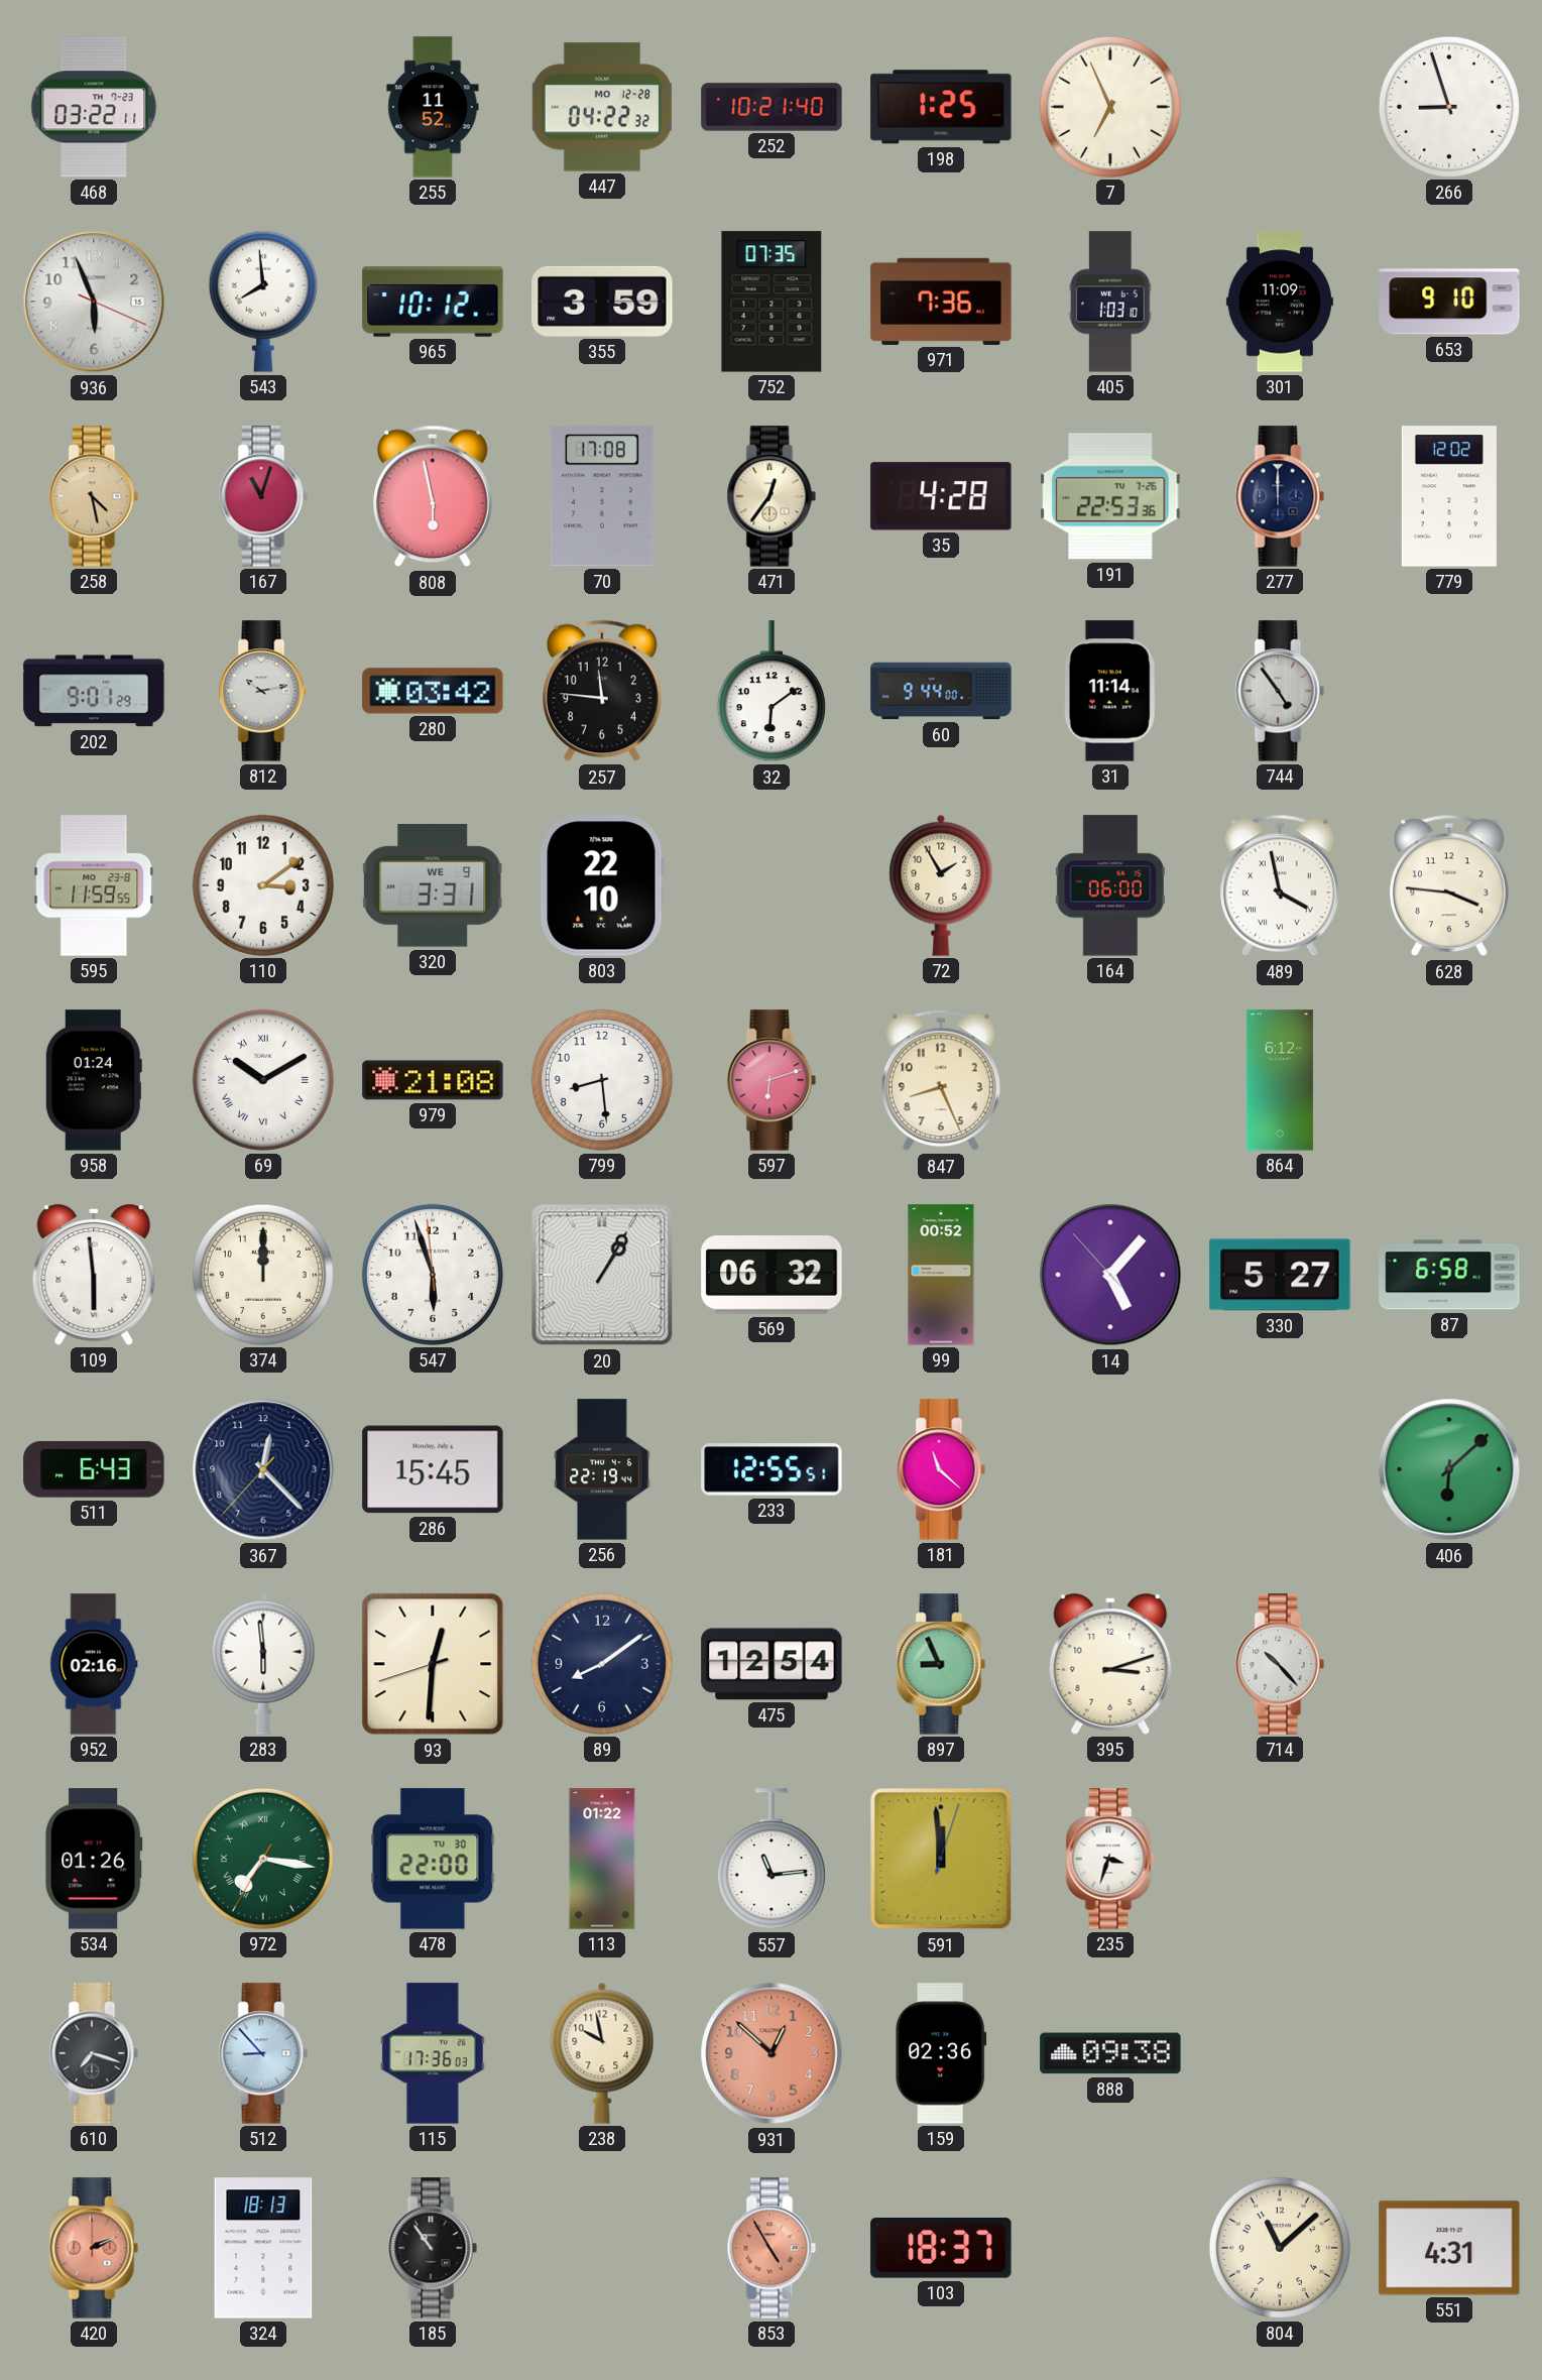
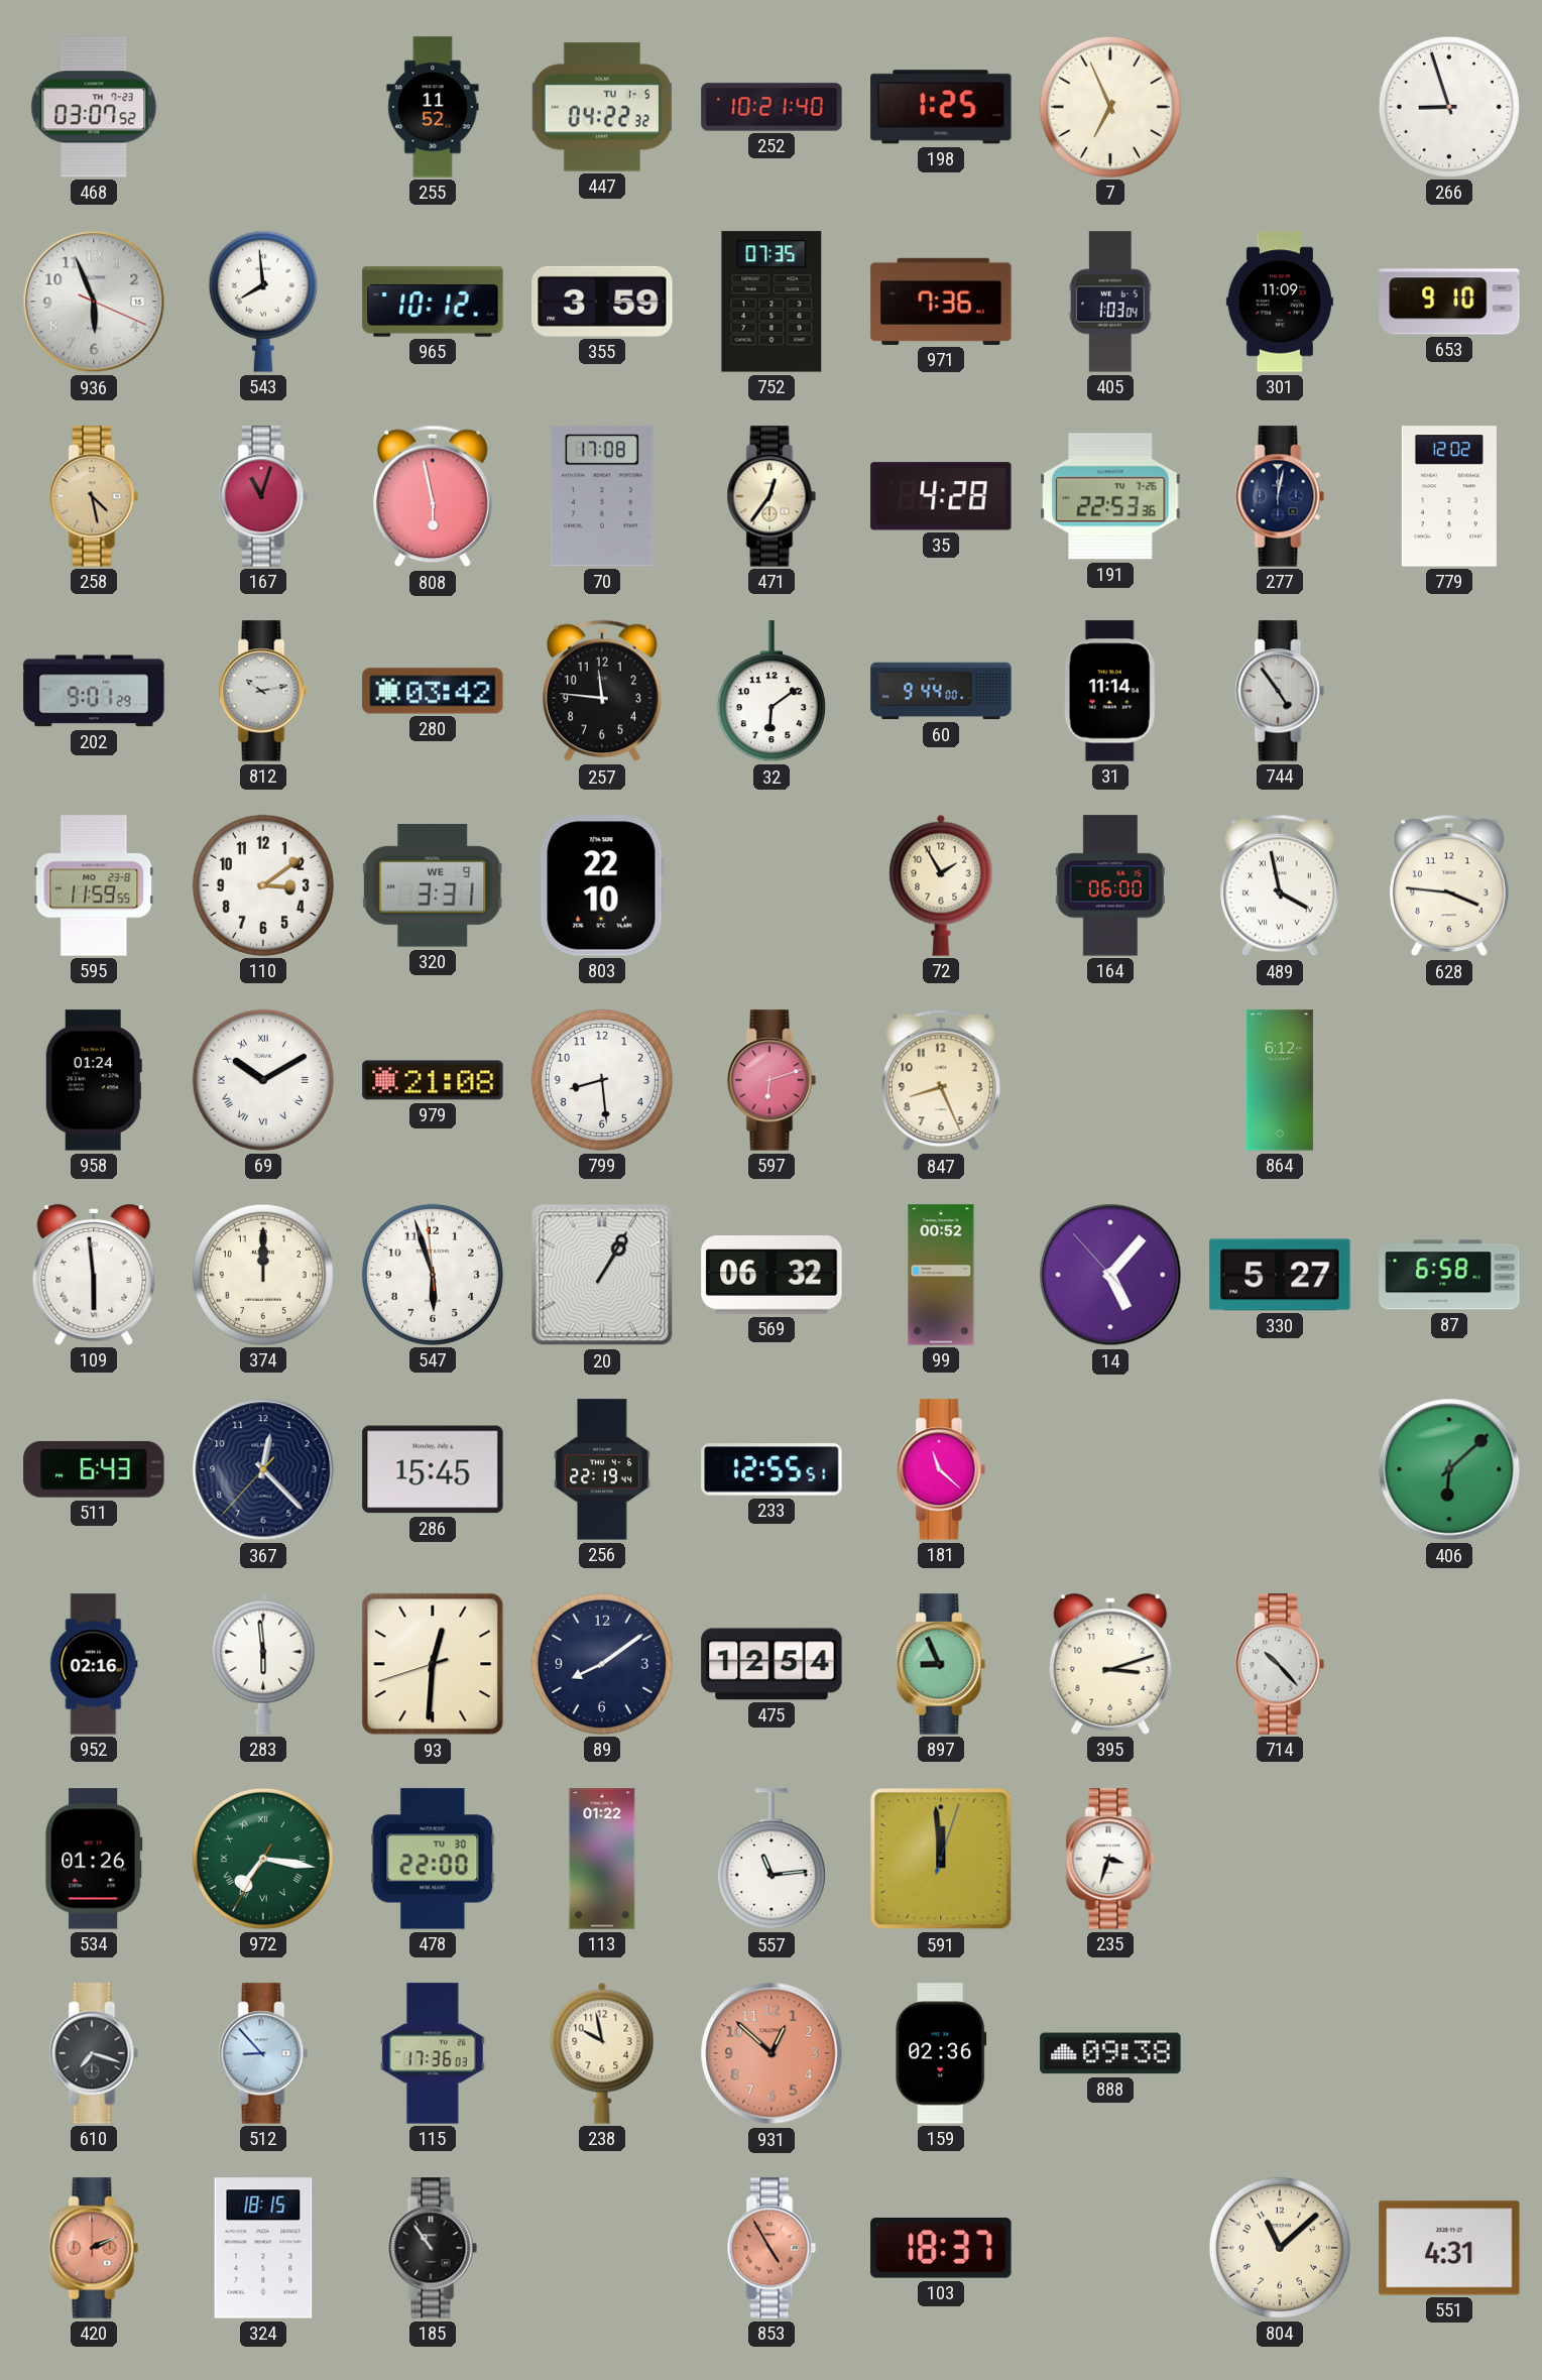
468: 03:22 -> 03:07
447 date: MO 12-28 -> TU 1-5
405: 1:03:10 -> 1:03:04
277: 12:00 -> 12:02
324: 18:13 -> 18:15
